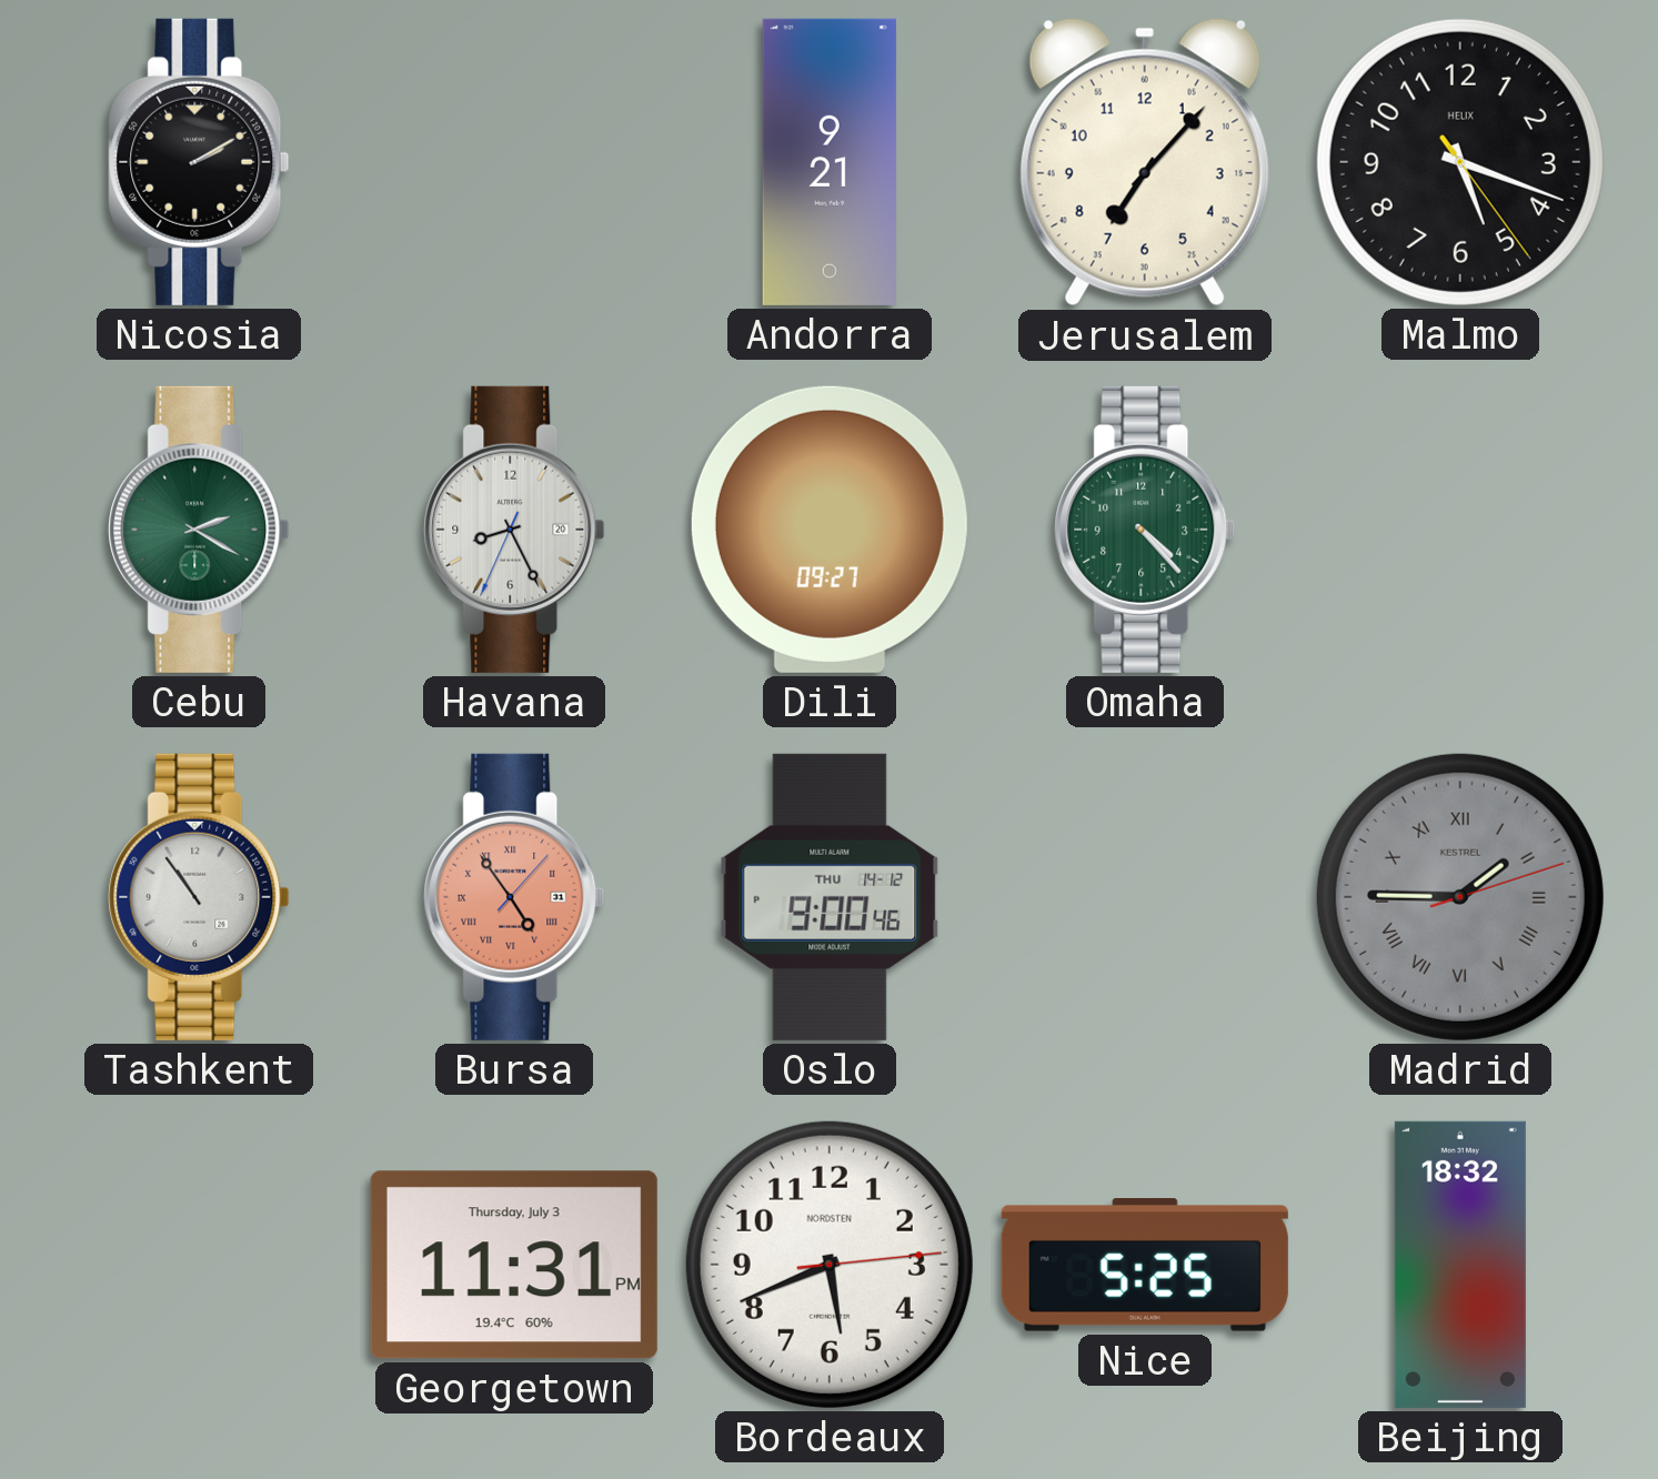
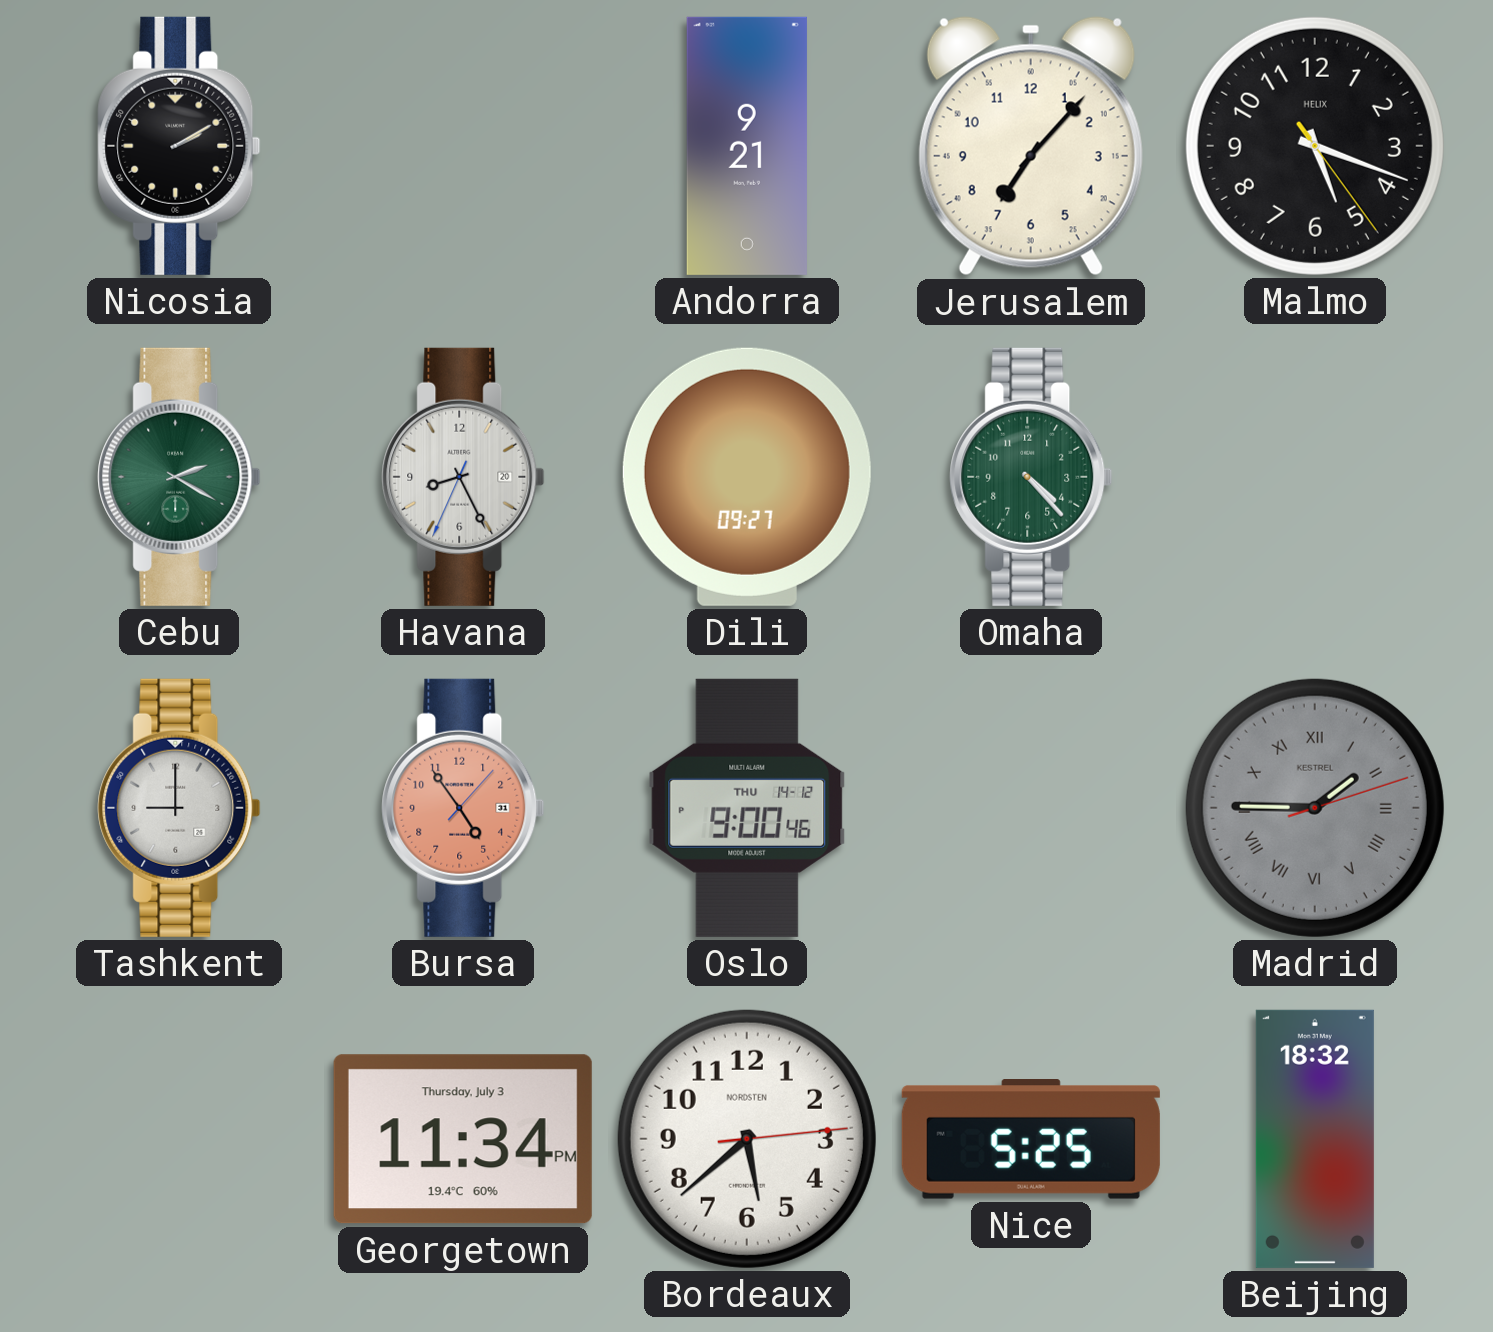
Tashkent: 10:54 -> 9:00
Bursa numerals: Roman -> Arabic
Georgetown: 11:31 -> 11:34
Bordeaux: 5:41 -> 5:38
